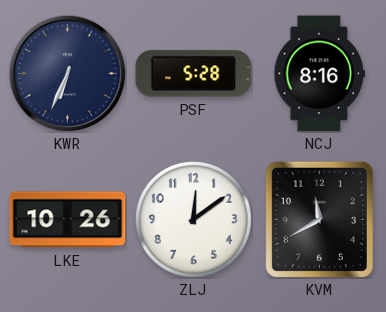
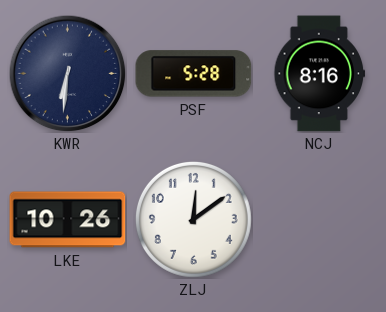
KWR: 6:34 -> 6:31
KVM: 11:40 -> none
